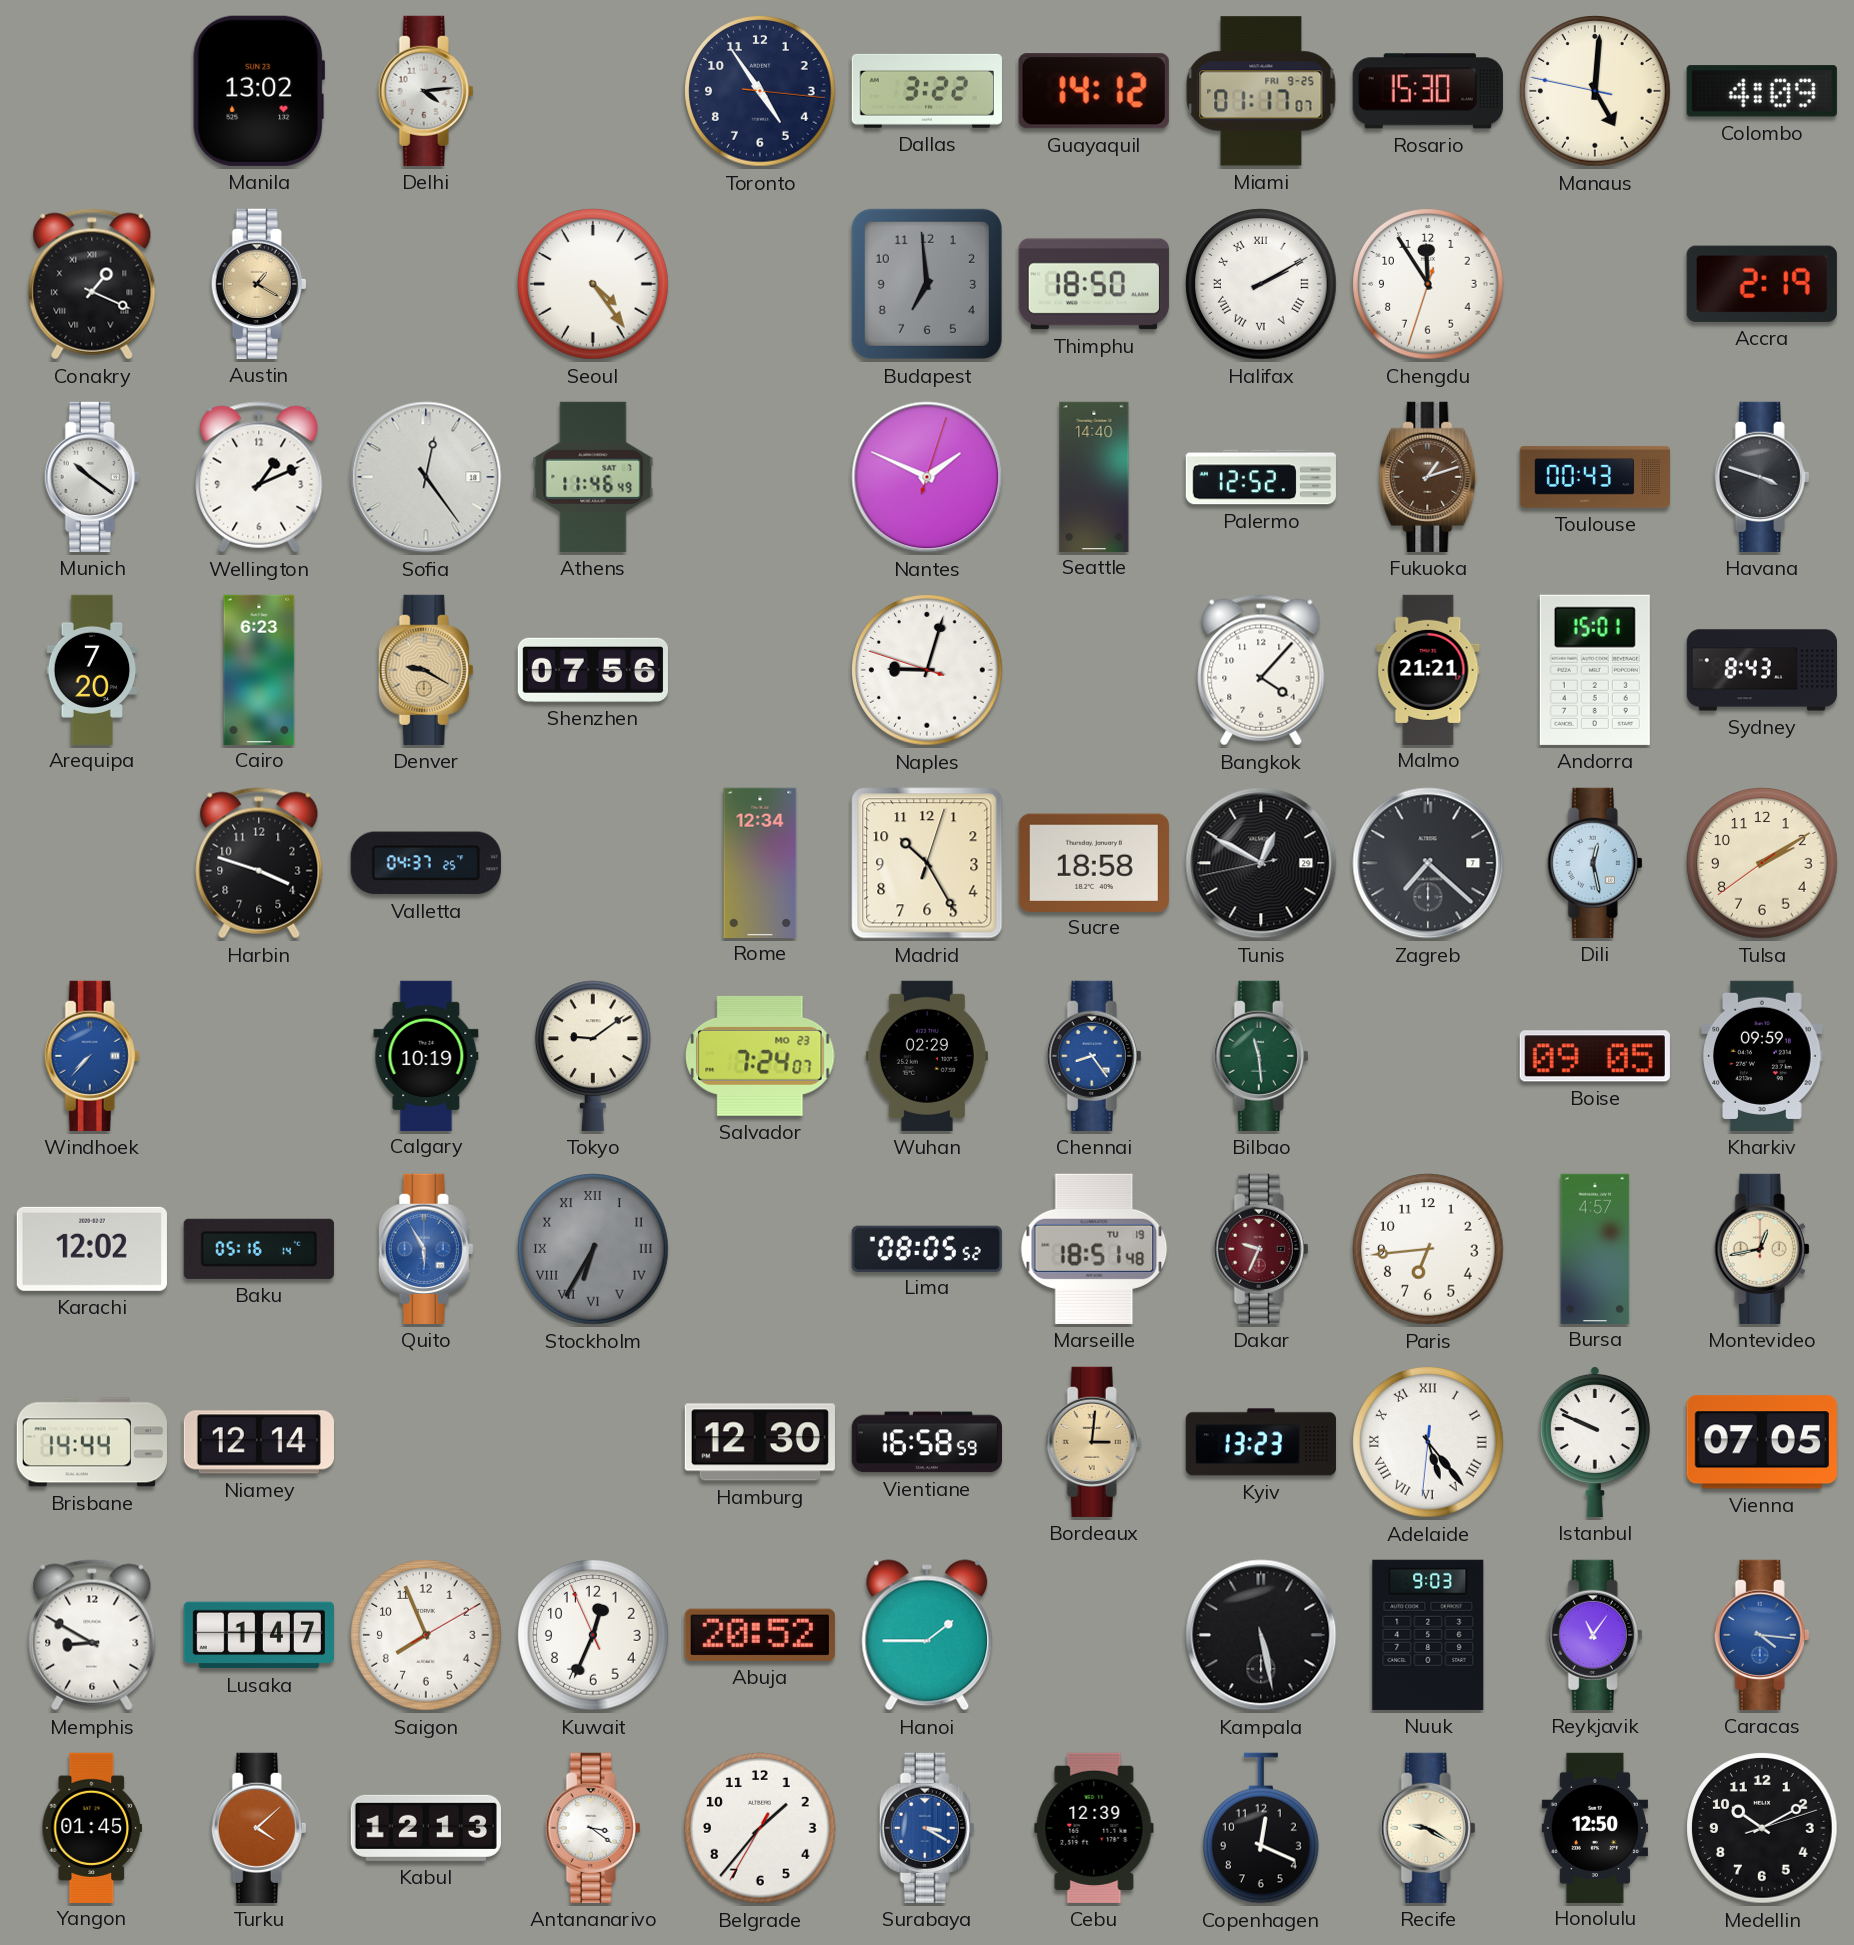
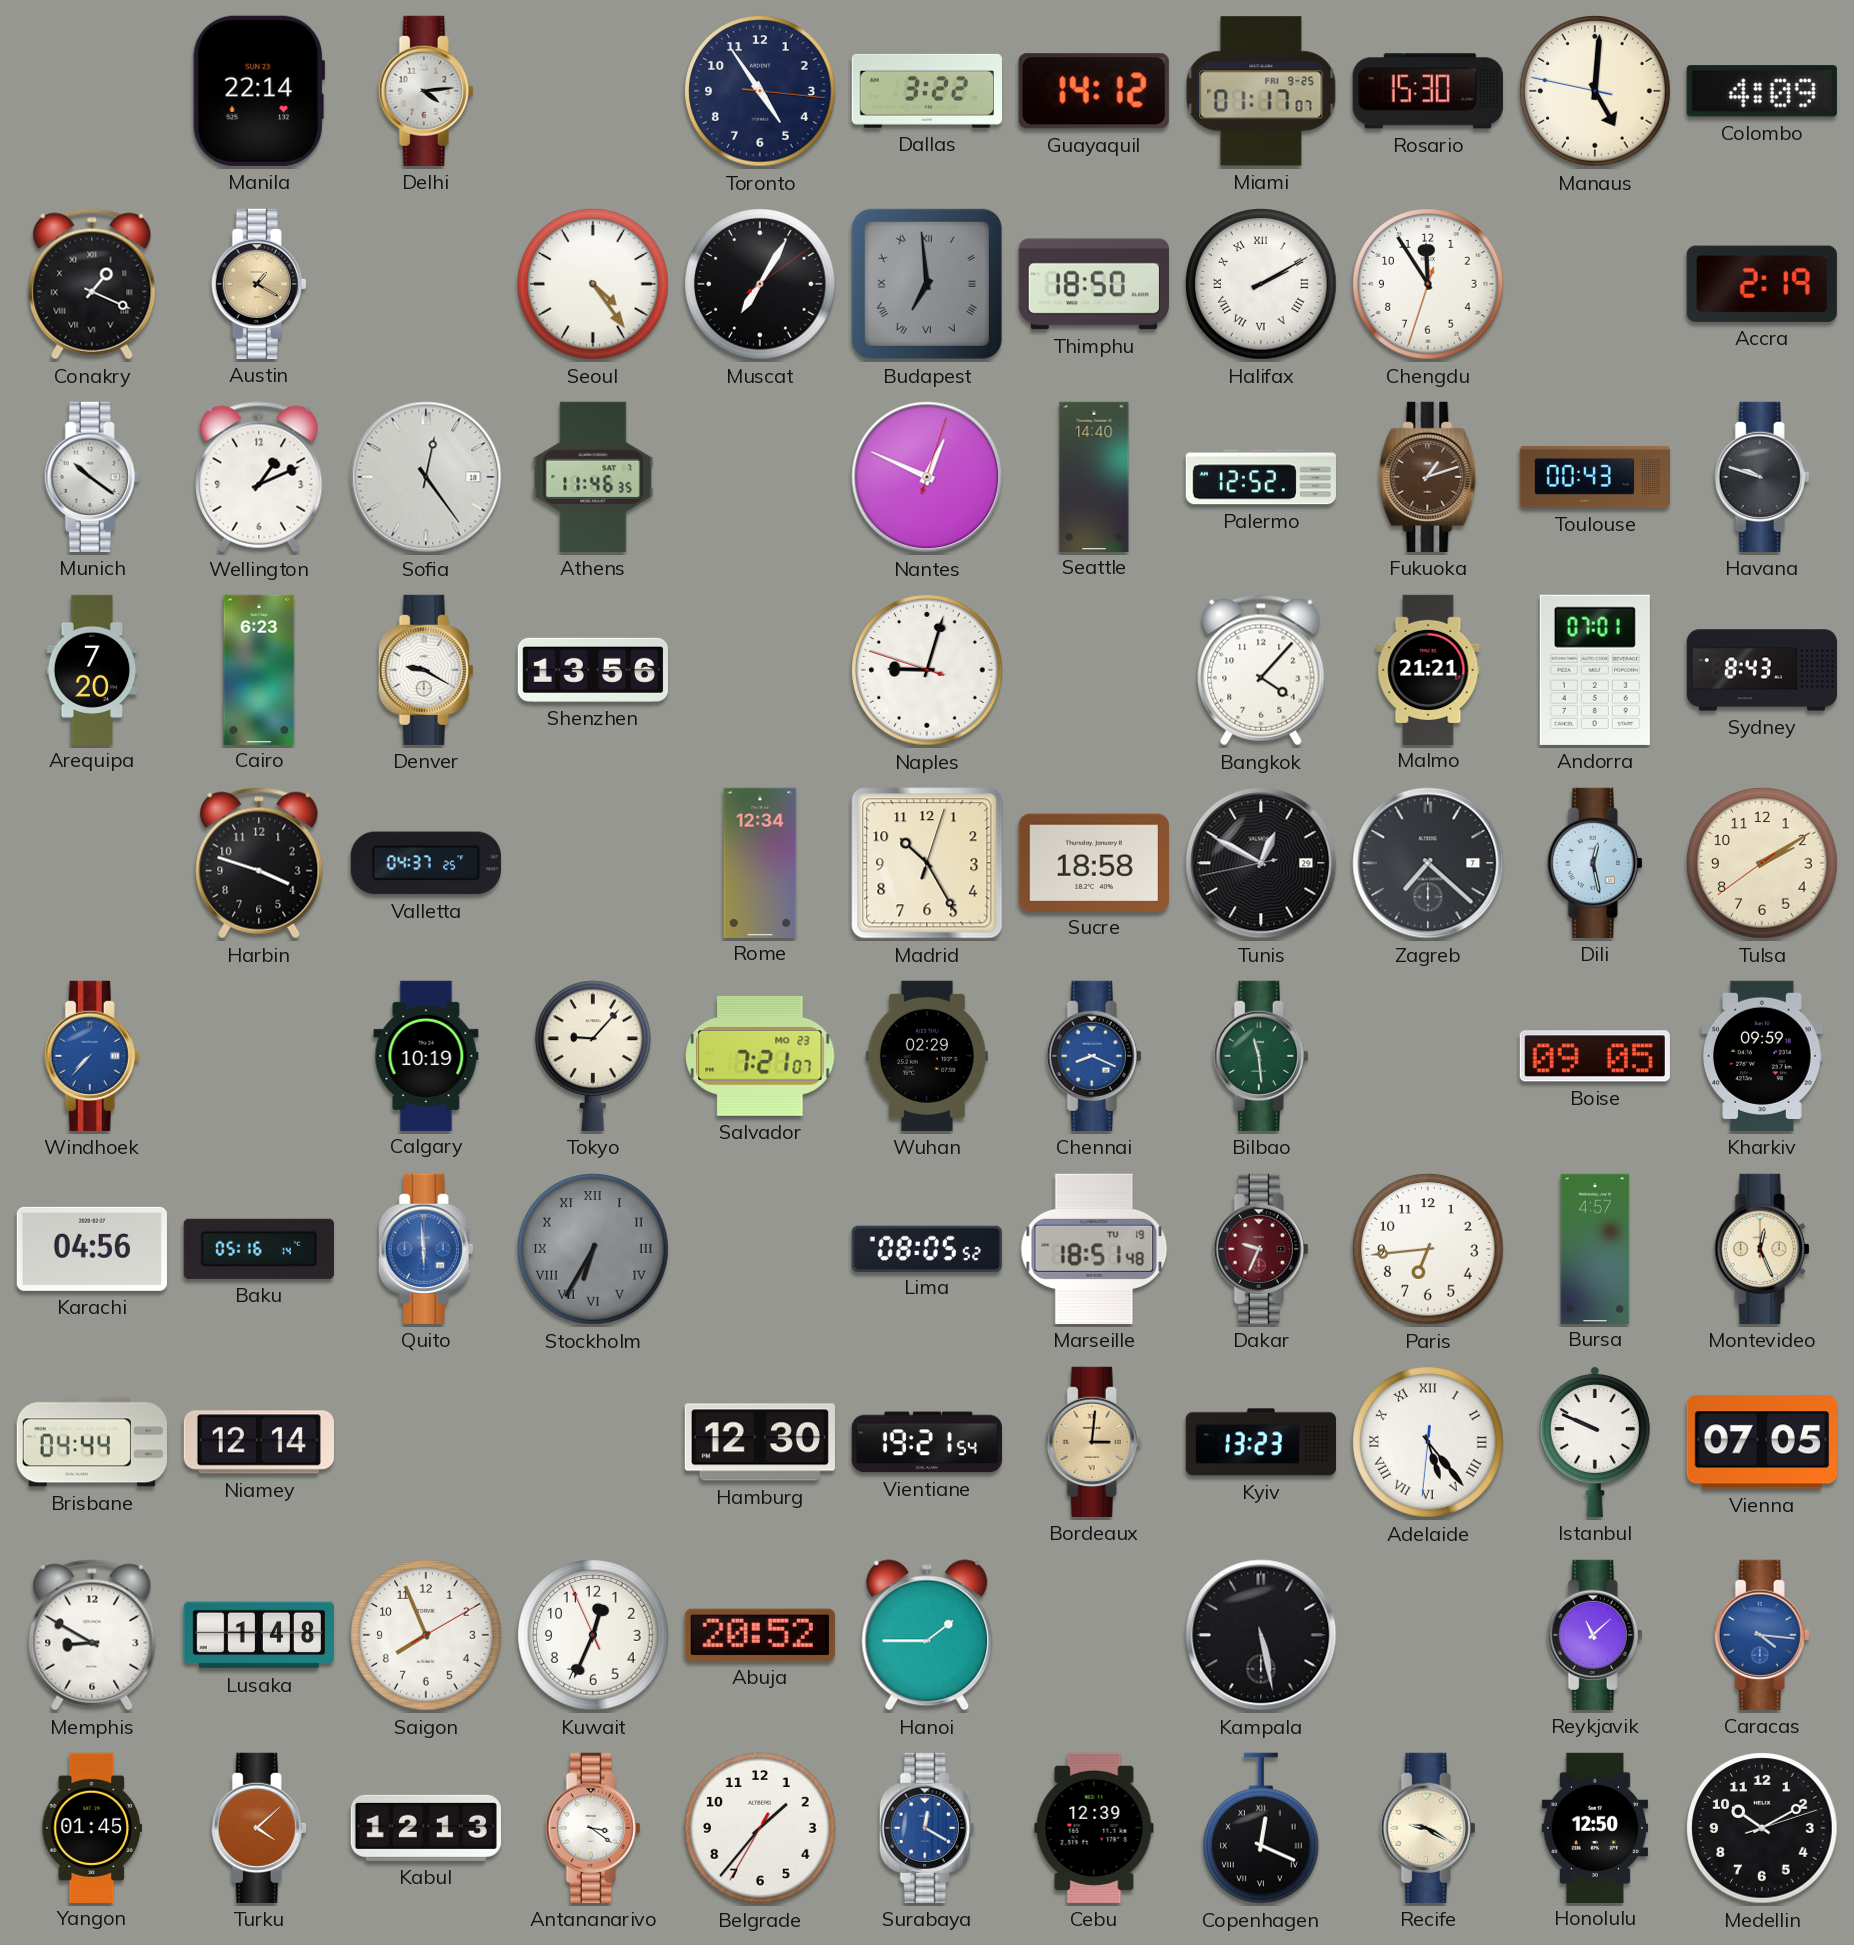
Manila: 13:02 -> 22:14
Muscat: none -> 7:05
Budapest numerals: Arabic -> Roman
Athens: 11:46:49 -> 11:46:35
Nantes: 1:49 -> 12:49
Havana: 3:48 -> 9:48
Denver dial: champagne -> white
Shenzhen: 07:56 -> 13:56
Andorra: 15:01 -> 07:01
Tokyo: 9:09 -> 9:07
Salvador: 7:24 -> 7:21
Chennai: 8:24 -> 8:19
Karachi: 12:02 -> 04:56
Quito: 5:55 -> 5:59
Montevideo: 12:43 -> 12:26
Brisbane: 14:44 -> 04:44
Vientiane: 16:58 -> 19:21
Lusaka: 1:47 -> 1:48
Nuuk: 9:03 -> none
Reykjavik: 11:06 -> 11:08
Surabaya: 3:20 -> 12:20
Copenhagen numerals: Arabic -> Roman
